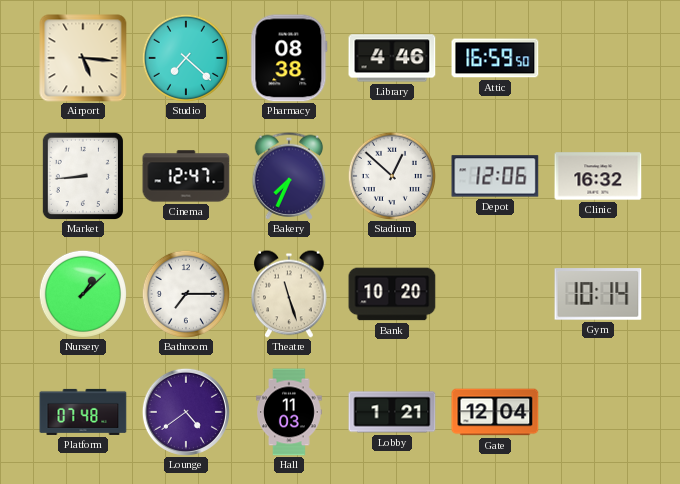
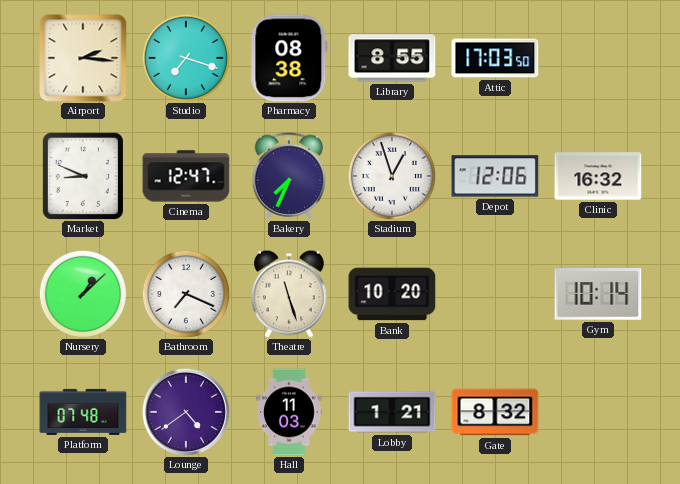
Airport: 5:16 -> 2:16
Studio: 7:22 -> 7:18
Library: 4:46 -> 8:55
Attic: 16:59 -> 17:03
Market: 8:44 -> 8:49
Stadium: 12:52 -> 12:57
Bathroom: 7:15 -> 7:19
Gate: 12:04 -> 8:32
